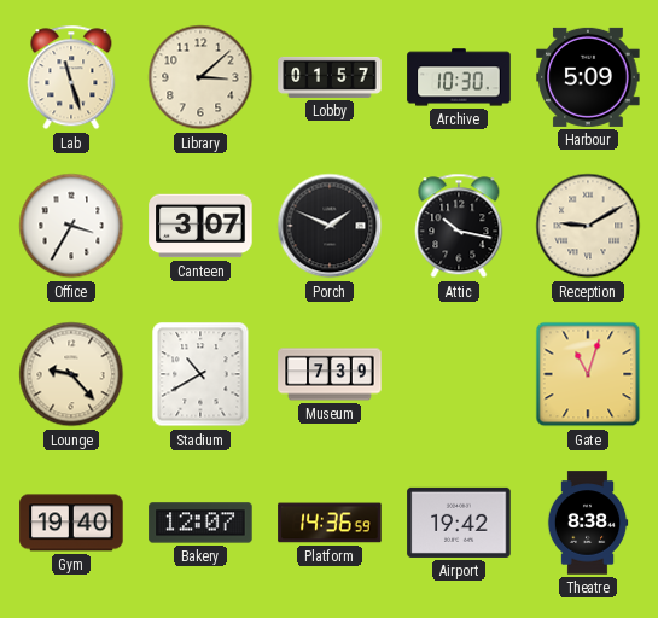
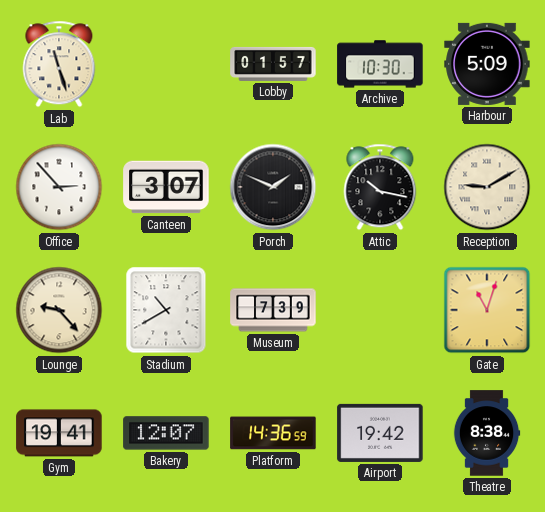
Library: 3:08 -> none
Office: 3:35 -> 2:53
Gym: 19:40 -> 19:41
